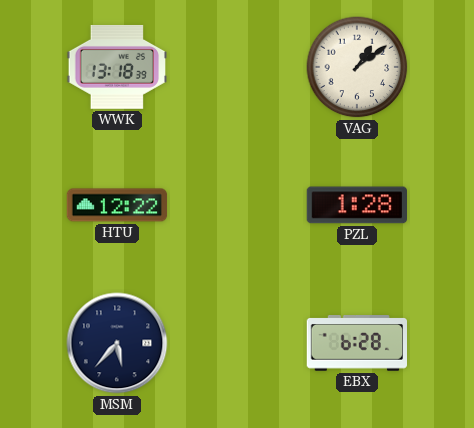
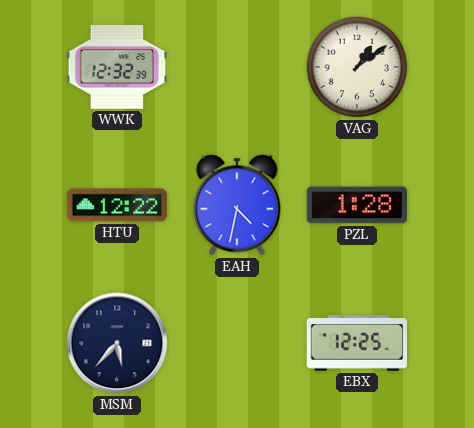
WWK: 13:18 -> 12:32
EAH: none -> 4:32
EBX: 6:28 -> 12:25
